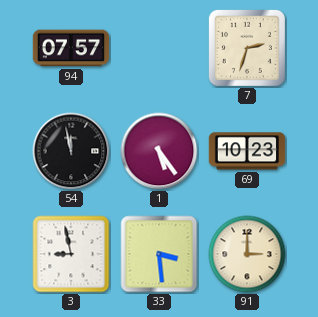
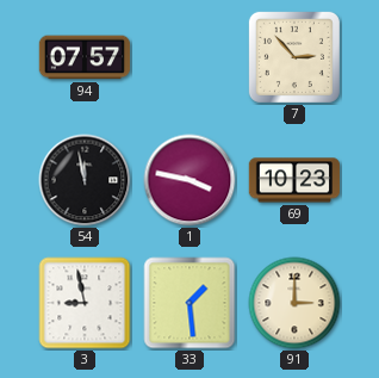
7: 2:33 -> 2:53
1: 5:24 -> 3:47
33: 3:29 -> 1:29
